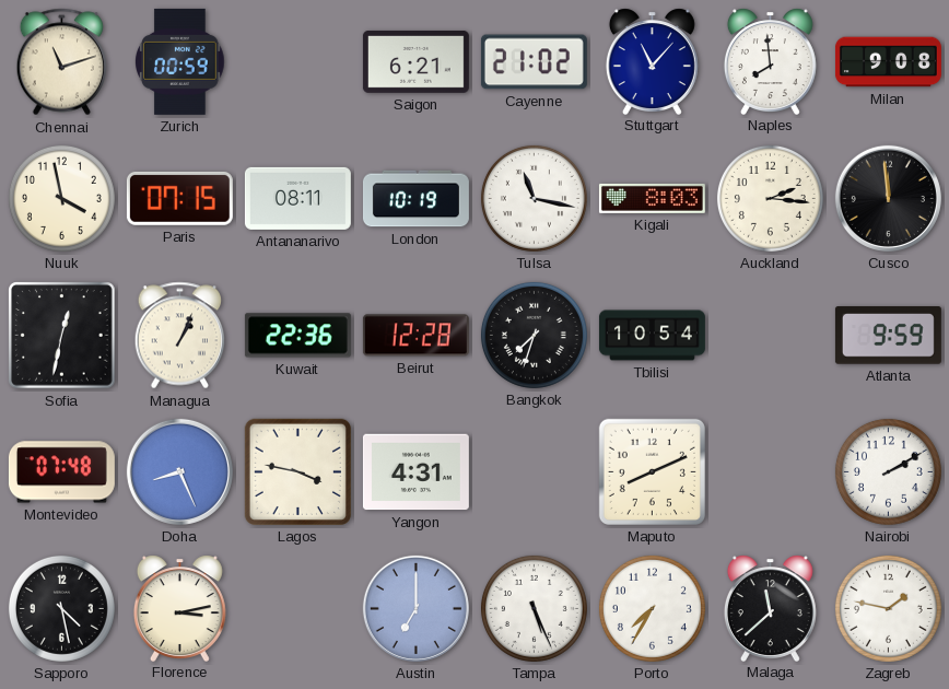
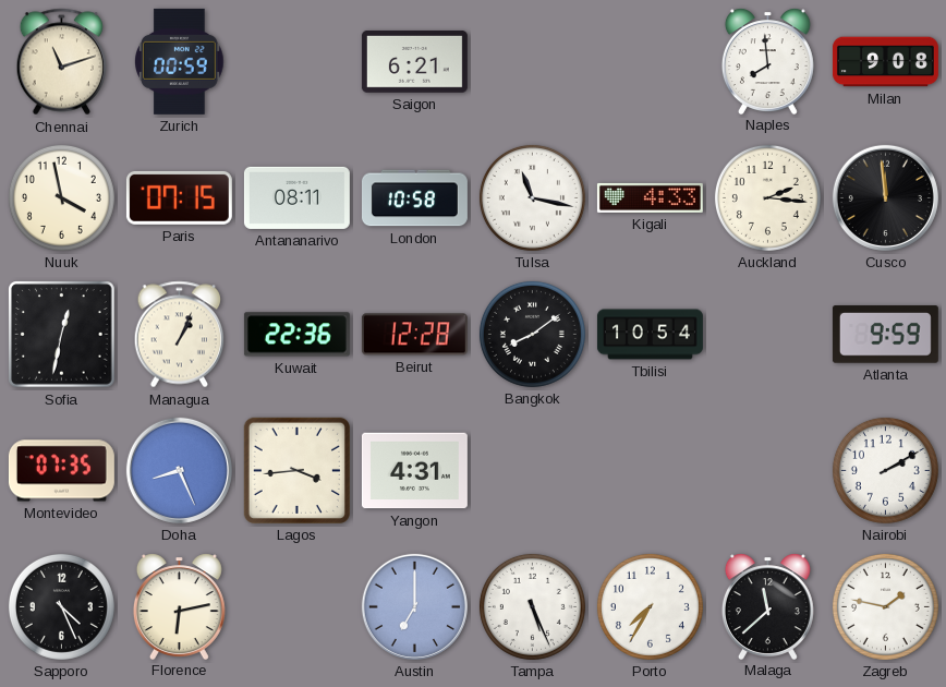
Cayenne: 21:02 -> none
Stuttgart: 11:07 -> none
London: 10:19 -> 10:58
Kigali: 8:03 -> 4:33
Bangkok: 7:33 -> 8:09
Montevideo: 07:48 -> 07:35
Lagos: 3:47 -> 3:44
Maputo: 8:11 -> none
Sapporo: 4:28 -> 4:26
Florence: 3:13 -> 6:13
